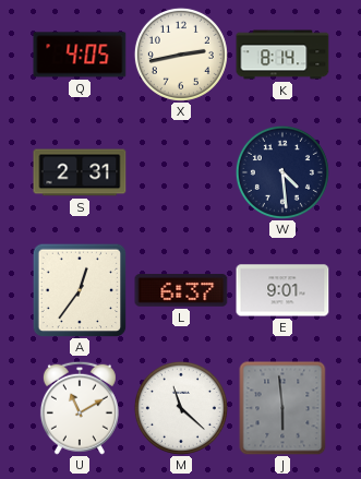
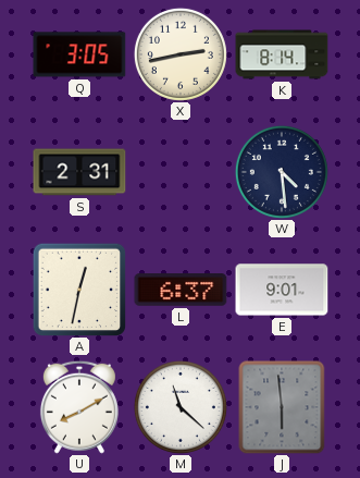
Q: 4:05 -> 3:05
A: 12:36 -> 12:32
U: 11:10 -> 8:10
